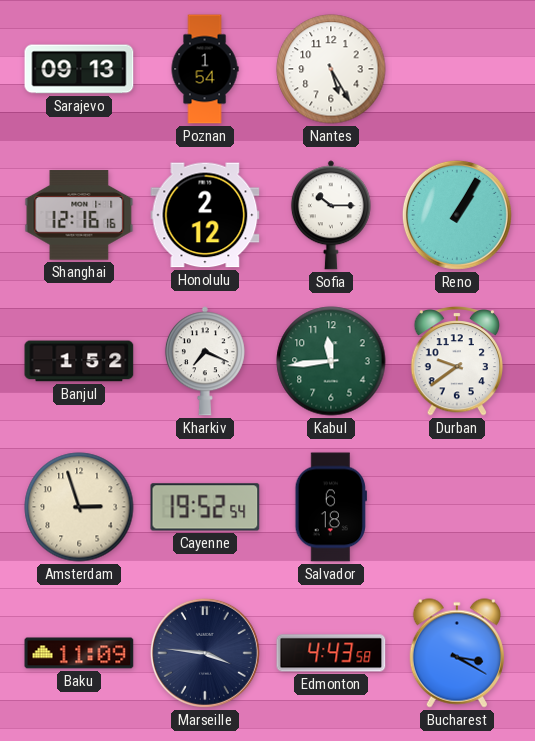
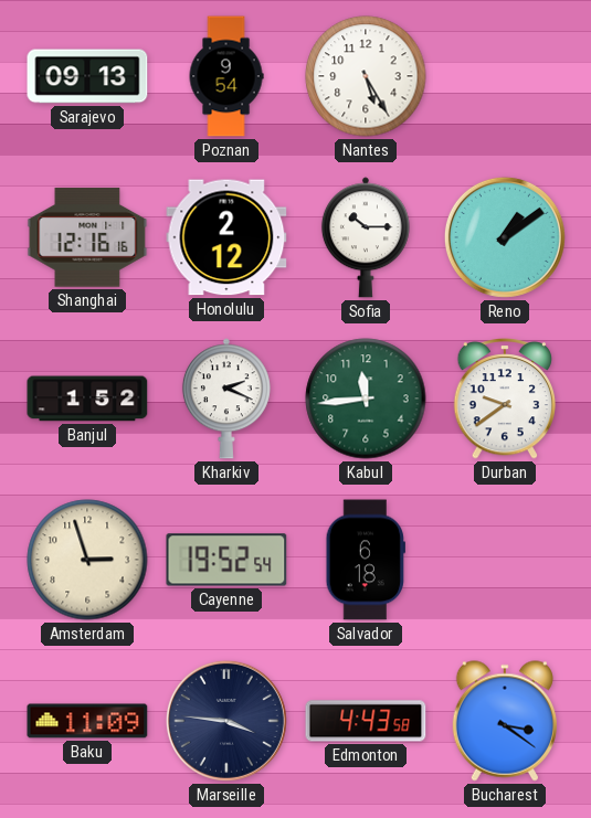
Poznan: 1:54 -> 9:54
Reno: 1:05 -> 1:09
Kharkiv: 7:19 -> 2:19
Bucharest: 3:20 -> 3:21
